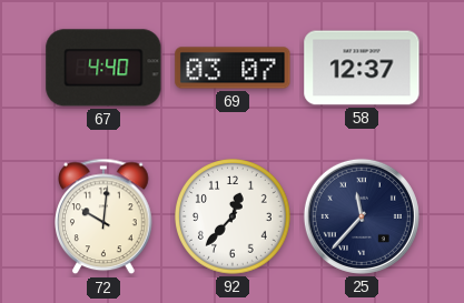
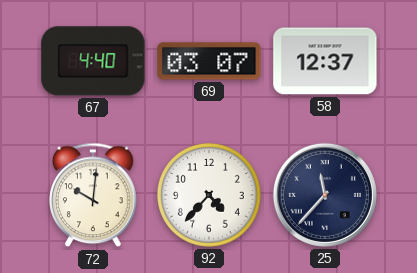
92: 12:37 -> 4:37
